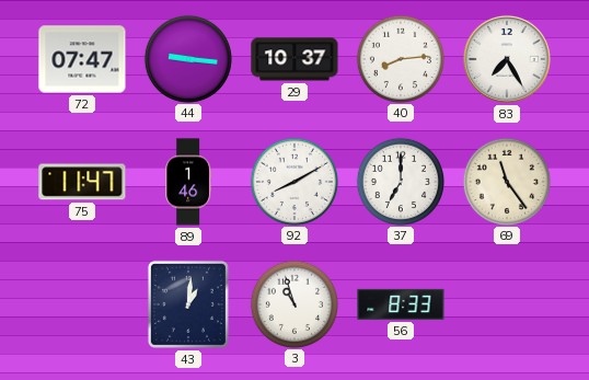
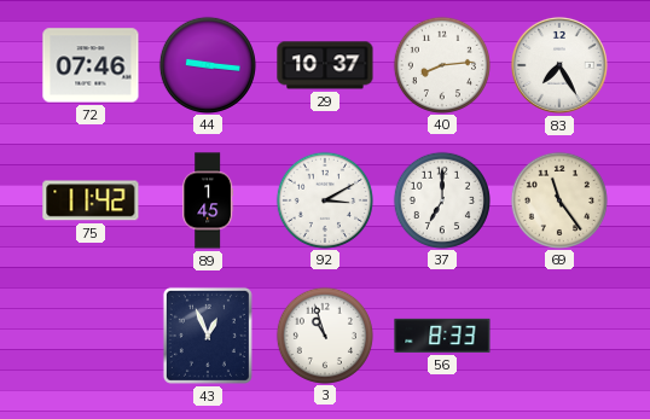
72: 07:47 -> 07:46
75: 11:47 -> 11:42
89: 1:46 -> 1:45
92: 8:10 -> 3:10
43: 1:01 -> 12:56
